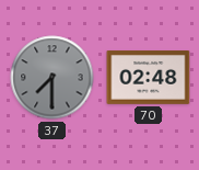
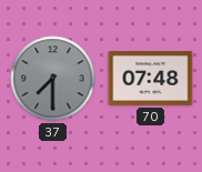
70: 02:48 -> 07:48
